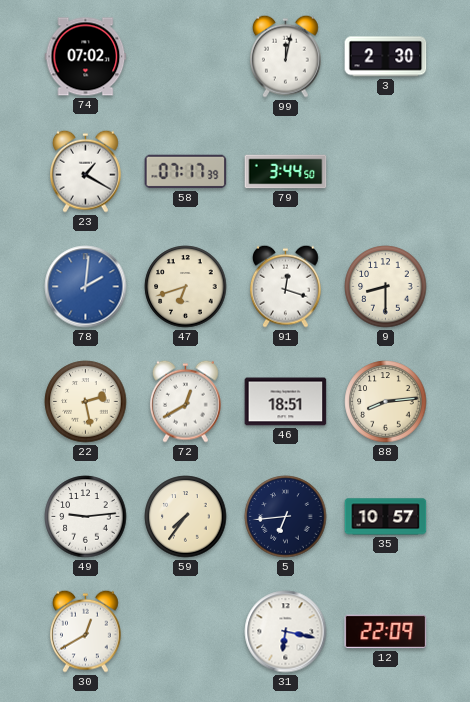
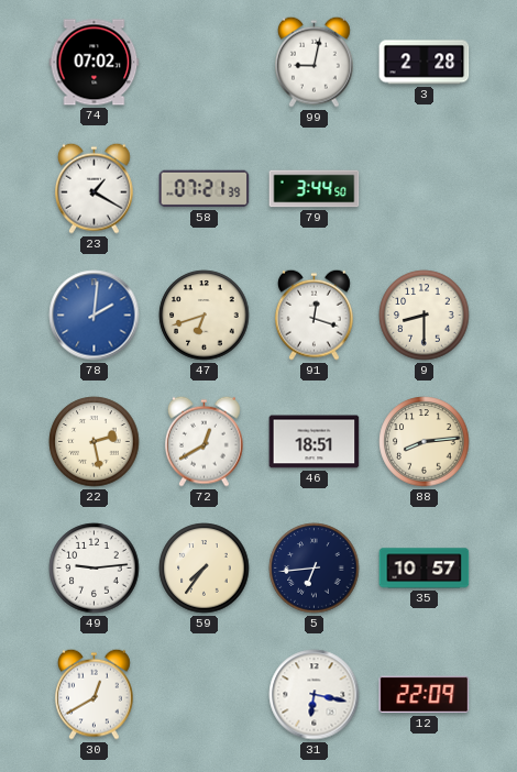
99: 12:02 -> 9:02
3: 2:30 -> 2:28
58: 07:17 -> 07:21
